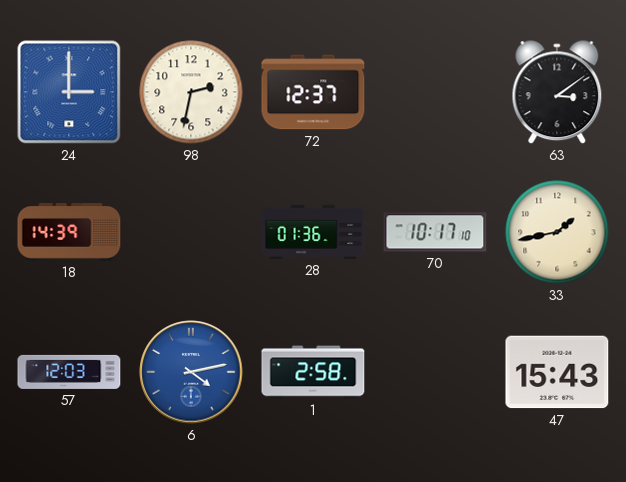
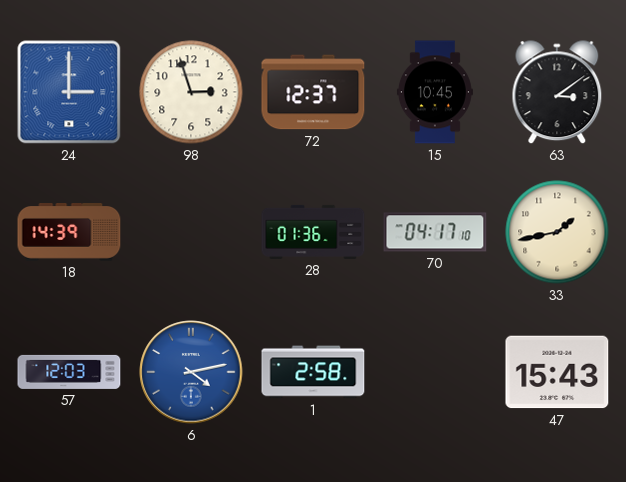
98: 2:32 -> 2:57
15: none -> 10:45
70: 10:17 -> 04:17
